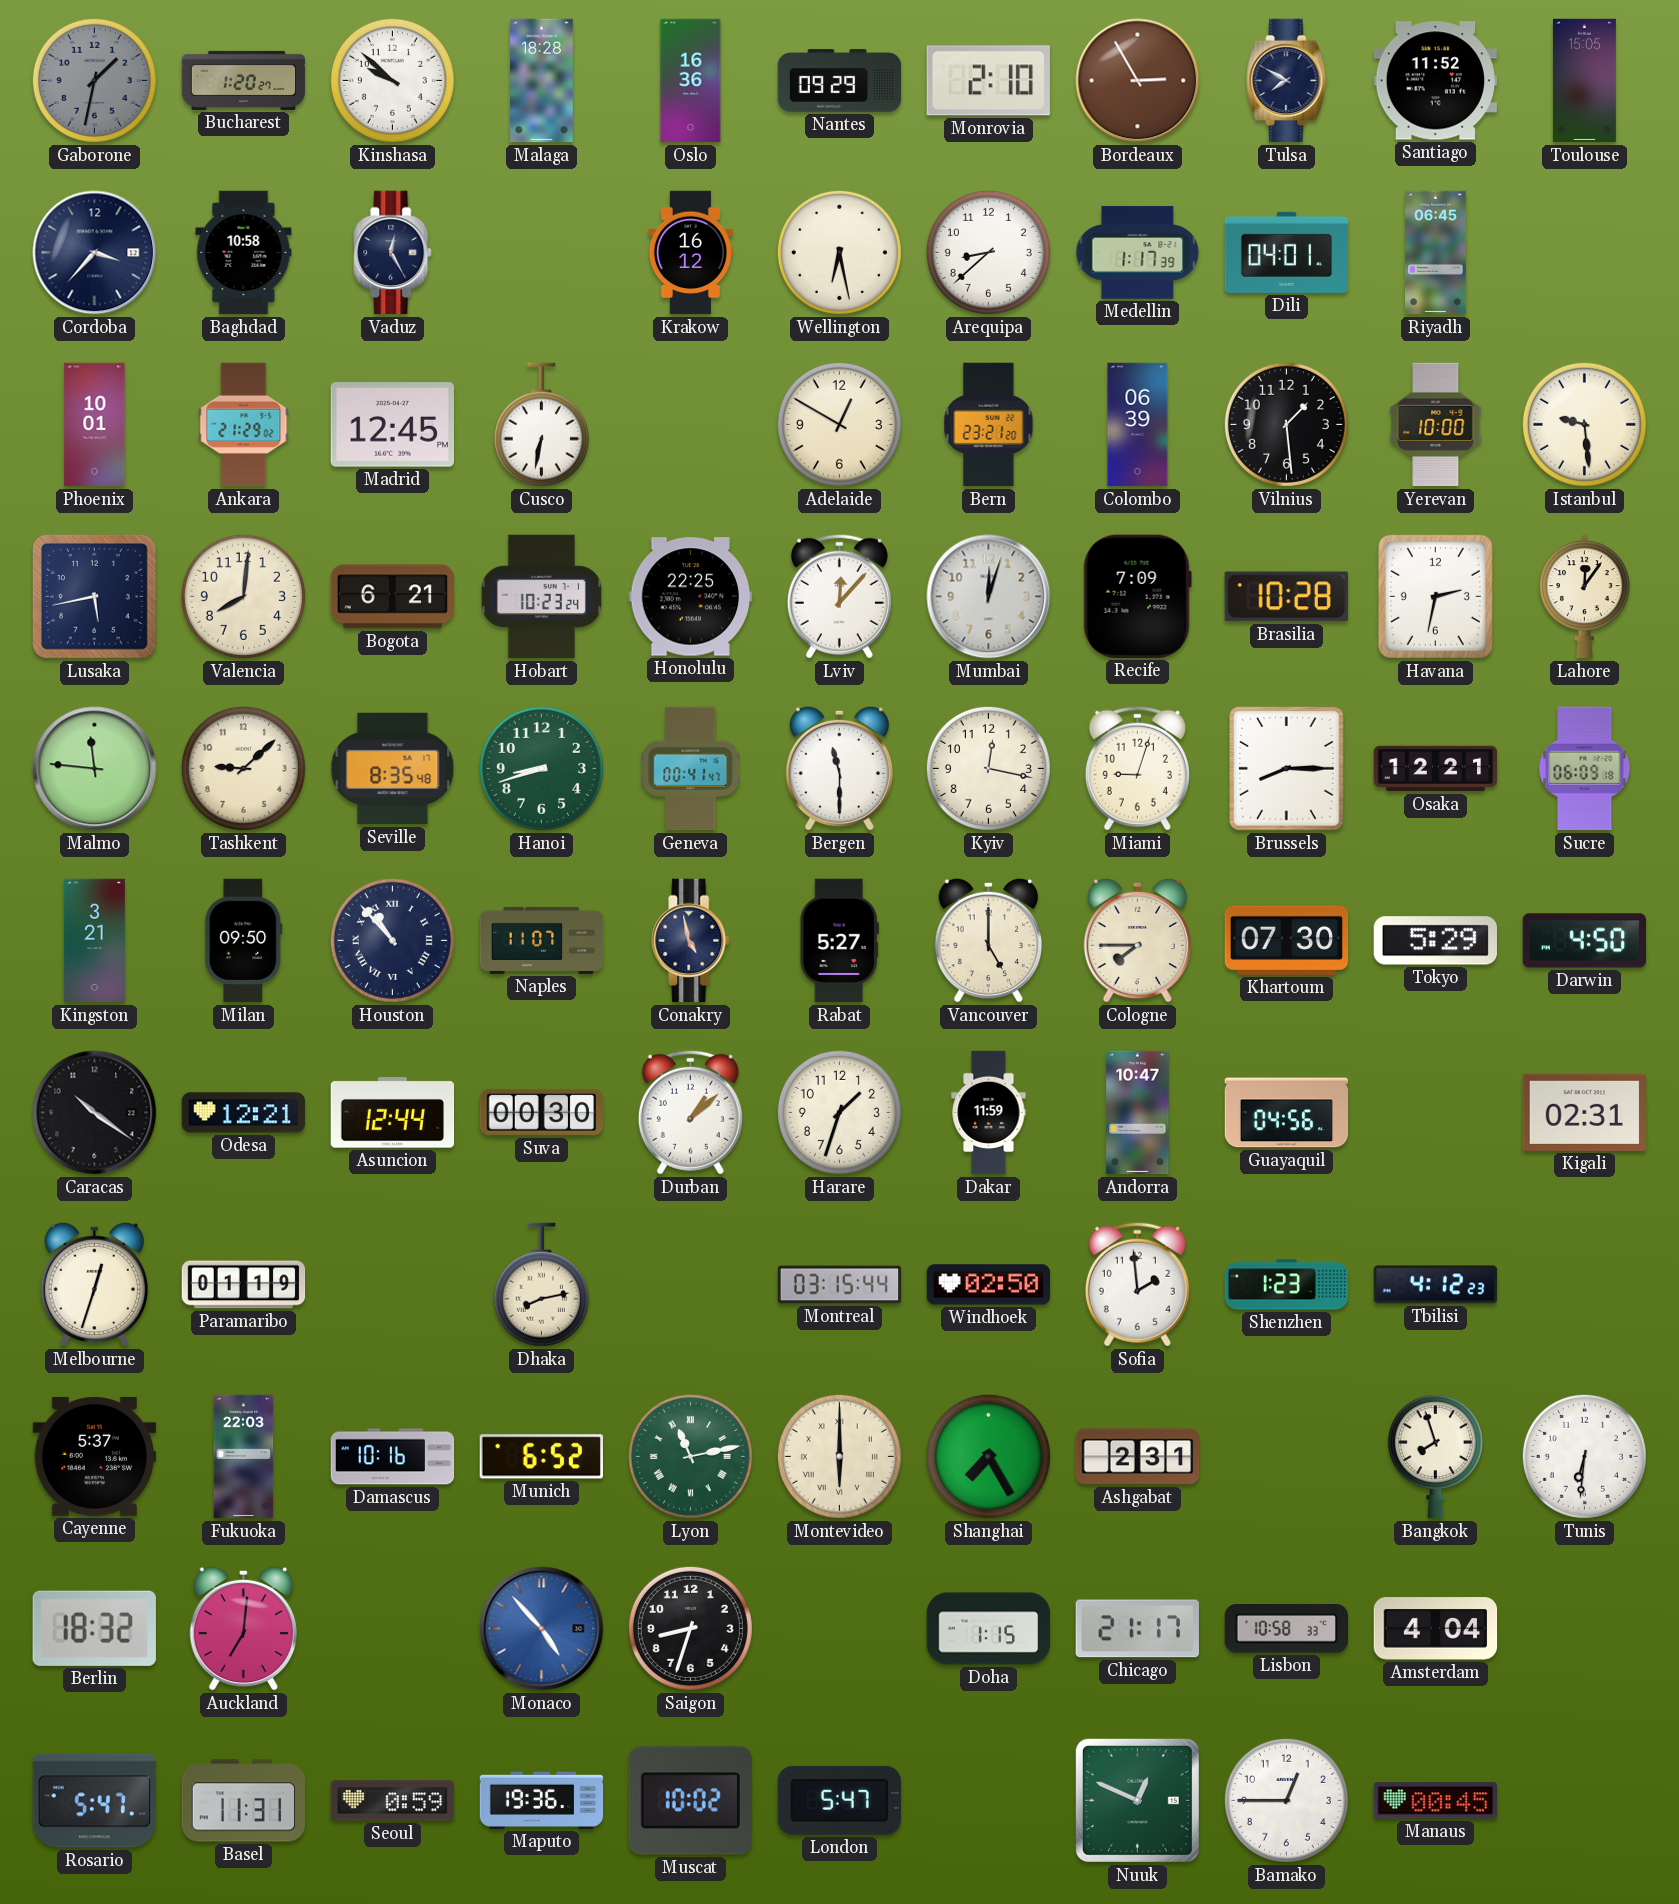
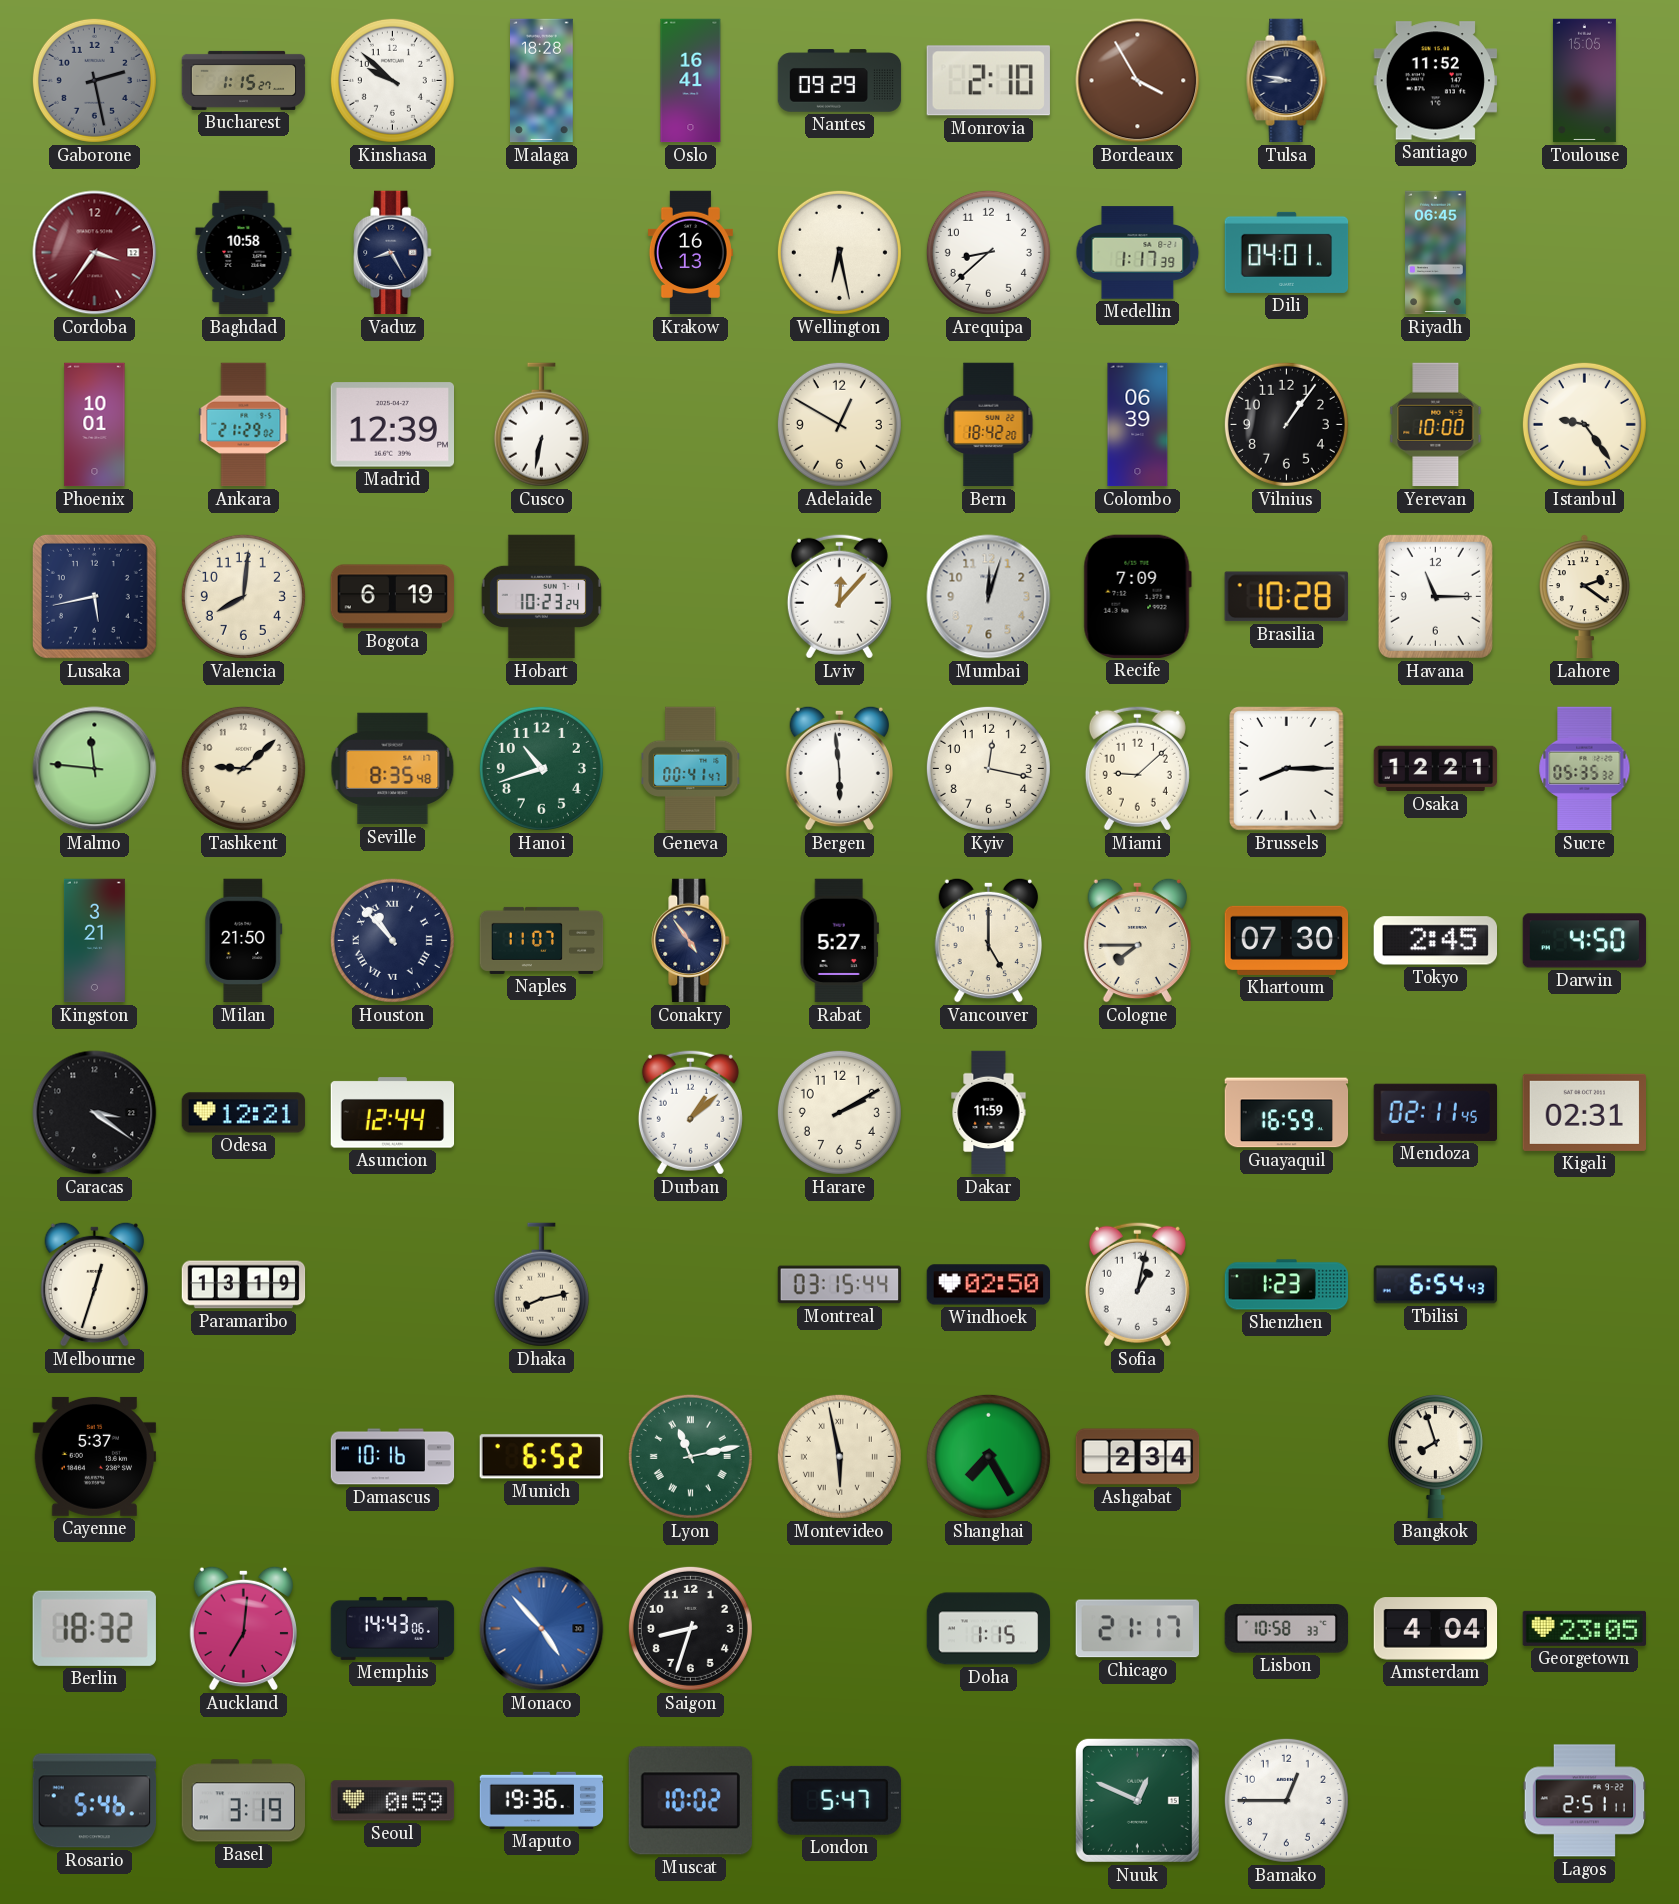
Gaborone: 1:32 -> 2:28
Bucharest: 1:20 -> 1:15
Oslo: 16:36 -> 16:41
Bordeaux: 2:55 -> 3:55
Tulsa: 7:50 -> 8:47
Cordoba: 3:37 -> 3:36
Cordoba dial: navy -> burgundy
Vaduz: 12:25 -> 8:25
Krakow: 16:12 -> 16:13
Madrid: 12:45 -> 12:39
Bern: 23:21 -> 18:42
Vilnius: 1:29 -> 1:06
Istanbul: 9:29 -> 9:24
Bogota: 6:21 -> 6:19
Honolulu: 22:25 -> none
Havana: 2:32 -> 11:15
Lahore: 12:06 -> 2:21
Hanoi: 8:42 -> 10:42
Bergen: 11:30 -> 5:59
Miami: 9:03 -> 9:08
Sucre: 06:09 -> 05:35
Milan: 09:50 -> 21:50
Conakry: 4:58 -> 4:54
Tokyo: 5:29 -> 2:45
Caracas: 10:21 -> 3:21
Suva: 00:30 -> none
Harare: 1:33 -> 2:10
Andorra: 10:47 -> none
Guayaquil: 04:56 -> 16:59
Mendoza: none -> 02:11
Paramaribo: 01:19 -> 13:19
Sofia: 1:59 -> 1:02
Tbilisi: 4:12 -> 6:54
Fukuoka: 22:03 -> none
Montevideo: 6:00 -> 5:58
Ashgabat: 2:31 -> 2:34
Tunis: 6:31 -> none
Memphis: none -> 14:43
Georgetown: none -> 23:05
Rosario: 5:47 -> 5:46
Basel: 11:31 -> 3:19
Manaus: 00:45 -> none
Lagos: none -> 2:51
